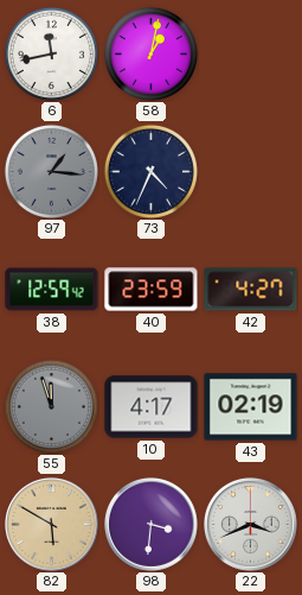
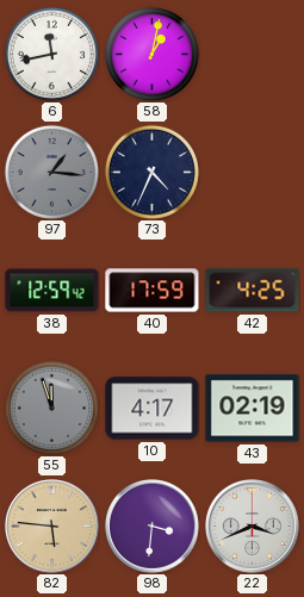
40: 23:59 -> 17:59
42: 4:27 -> 4:25
82: 5:50 -> 5:46
